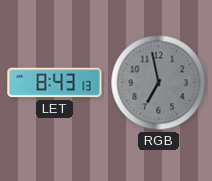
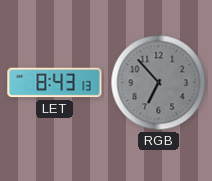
RGB: 6:58 -> 6:53
